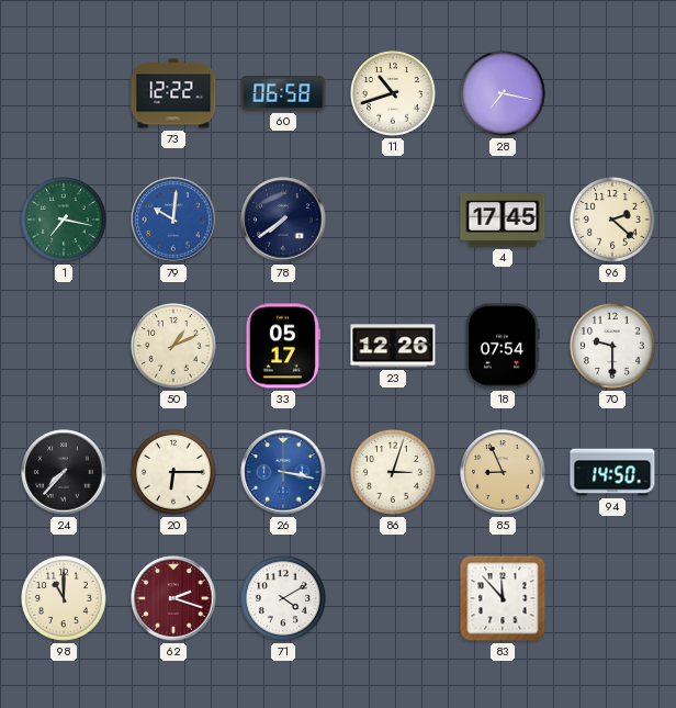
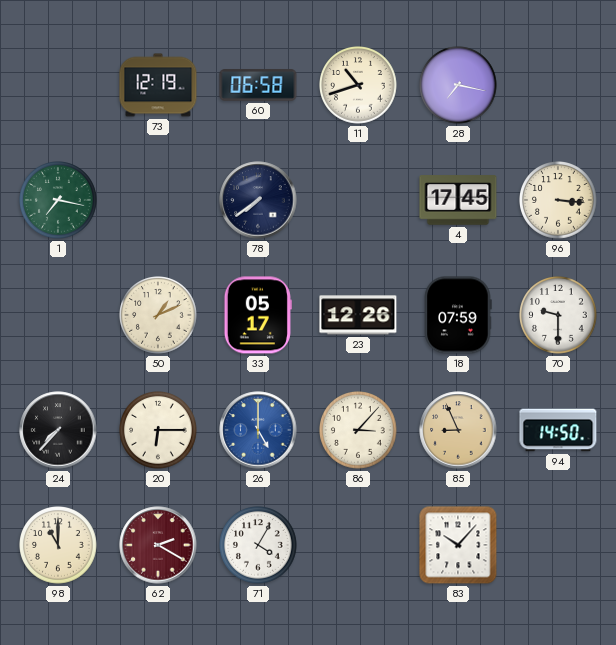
73: 12:22 -> 12:19
79: 10:01 -> none
96: 2:22 -> 3:16
18: 07:54 -> 07:59
26: 3:17 -> 5:00
86: 3:03 -> 3:07
62: 2:18 -> 2:20
71: 4:10 -> 4:05
83: 11:53 -> 10:07
